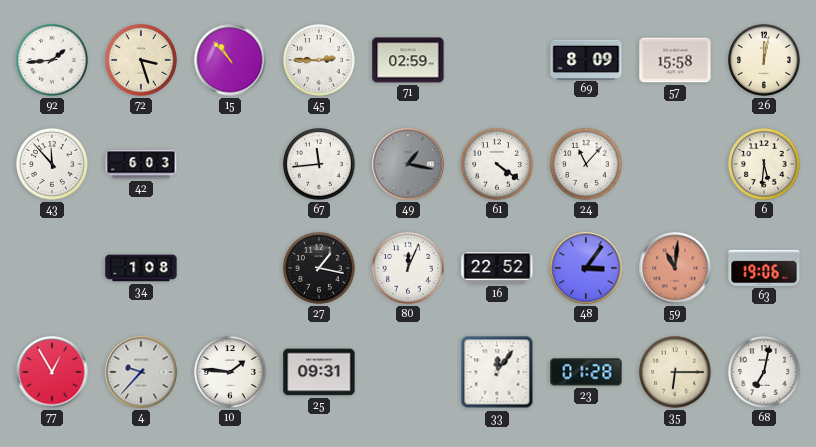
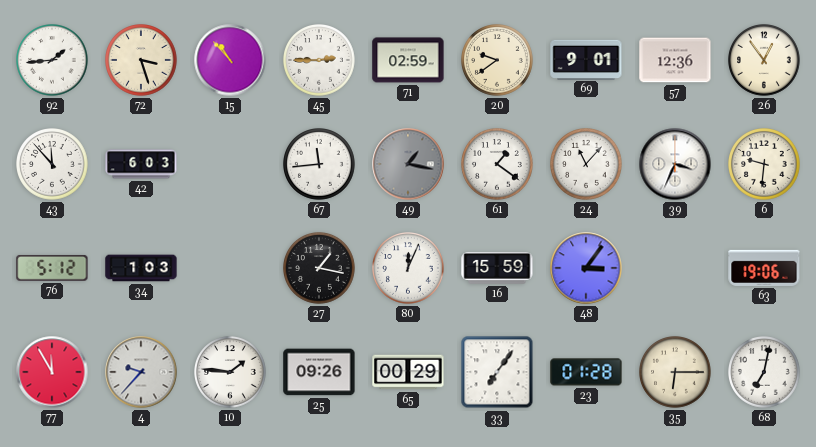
20: none -> 9:39
69: 8:09 -> 9:01
57: 15:58 -> 12:36
26: 12:02 -> 12:54
61: 4:21 -> 1:21
39: none -> 3:34
6: 5:31 -> 9:31
76: none -> 5:12
34: 1:08 -> 1:03
16: 22:52 -> 15:59
59: 11:01 -> none
77: 12:55 -> 11:55
25: 09:31 -> 09:26
65: none -> 00:29
33: 12:06 -> 7:06
